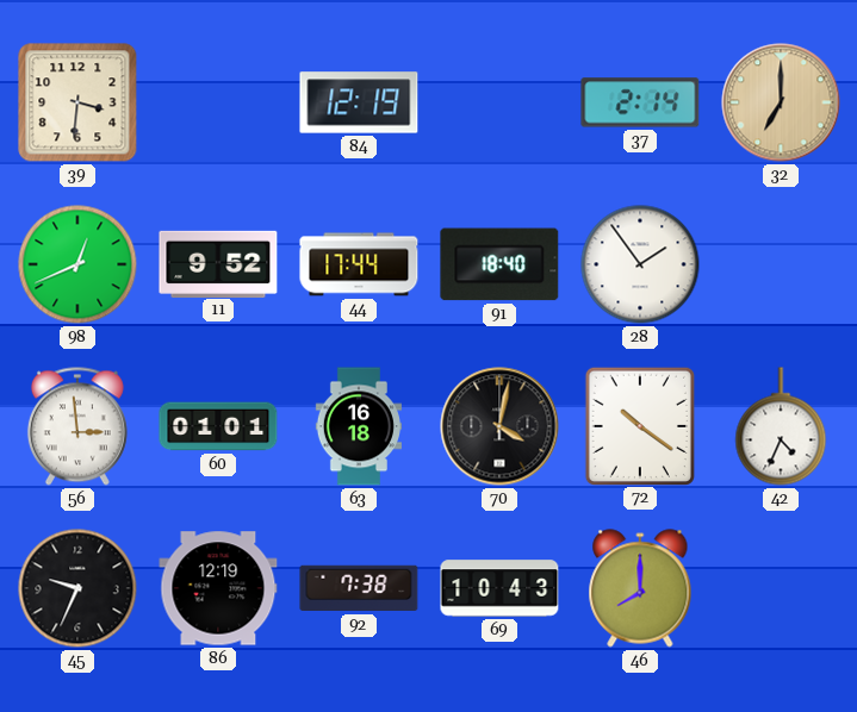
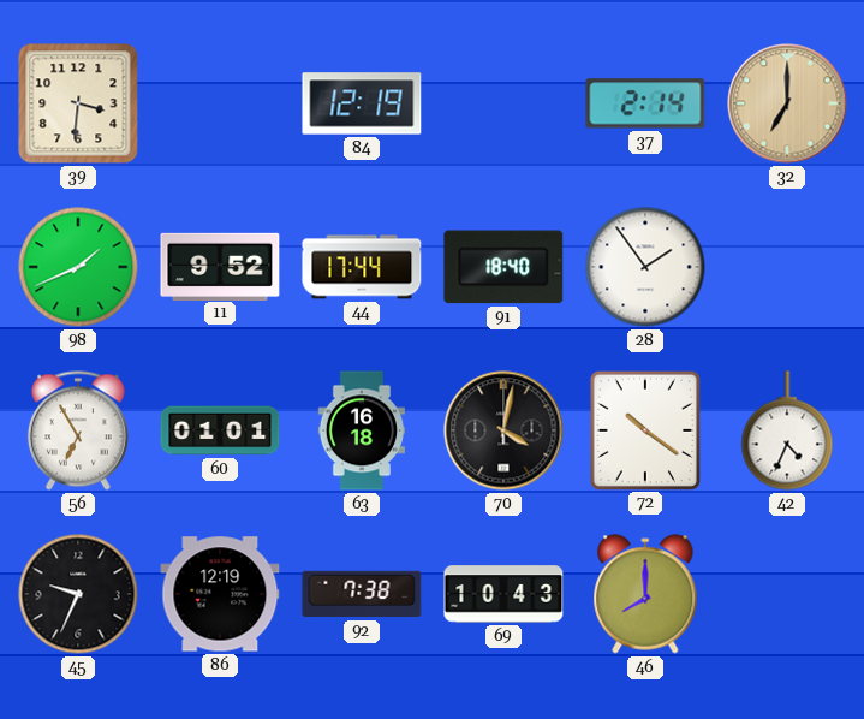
98: 12:41 -> 1:41
56: 2:59 -> 6:55
